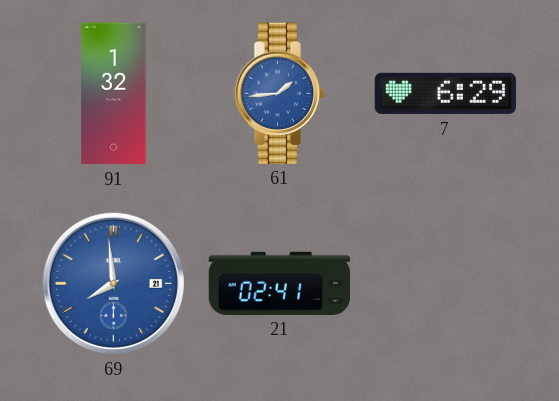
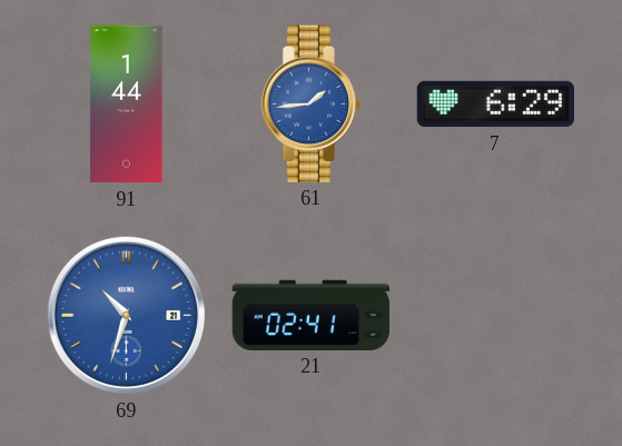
91: 1:32 -> 1:44
69: 7:59 -> 10:33
